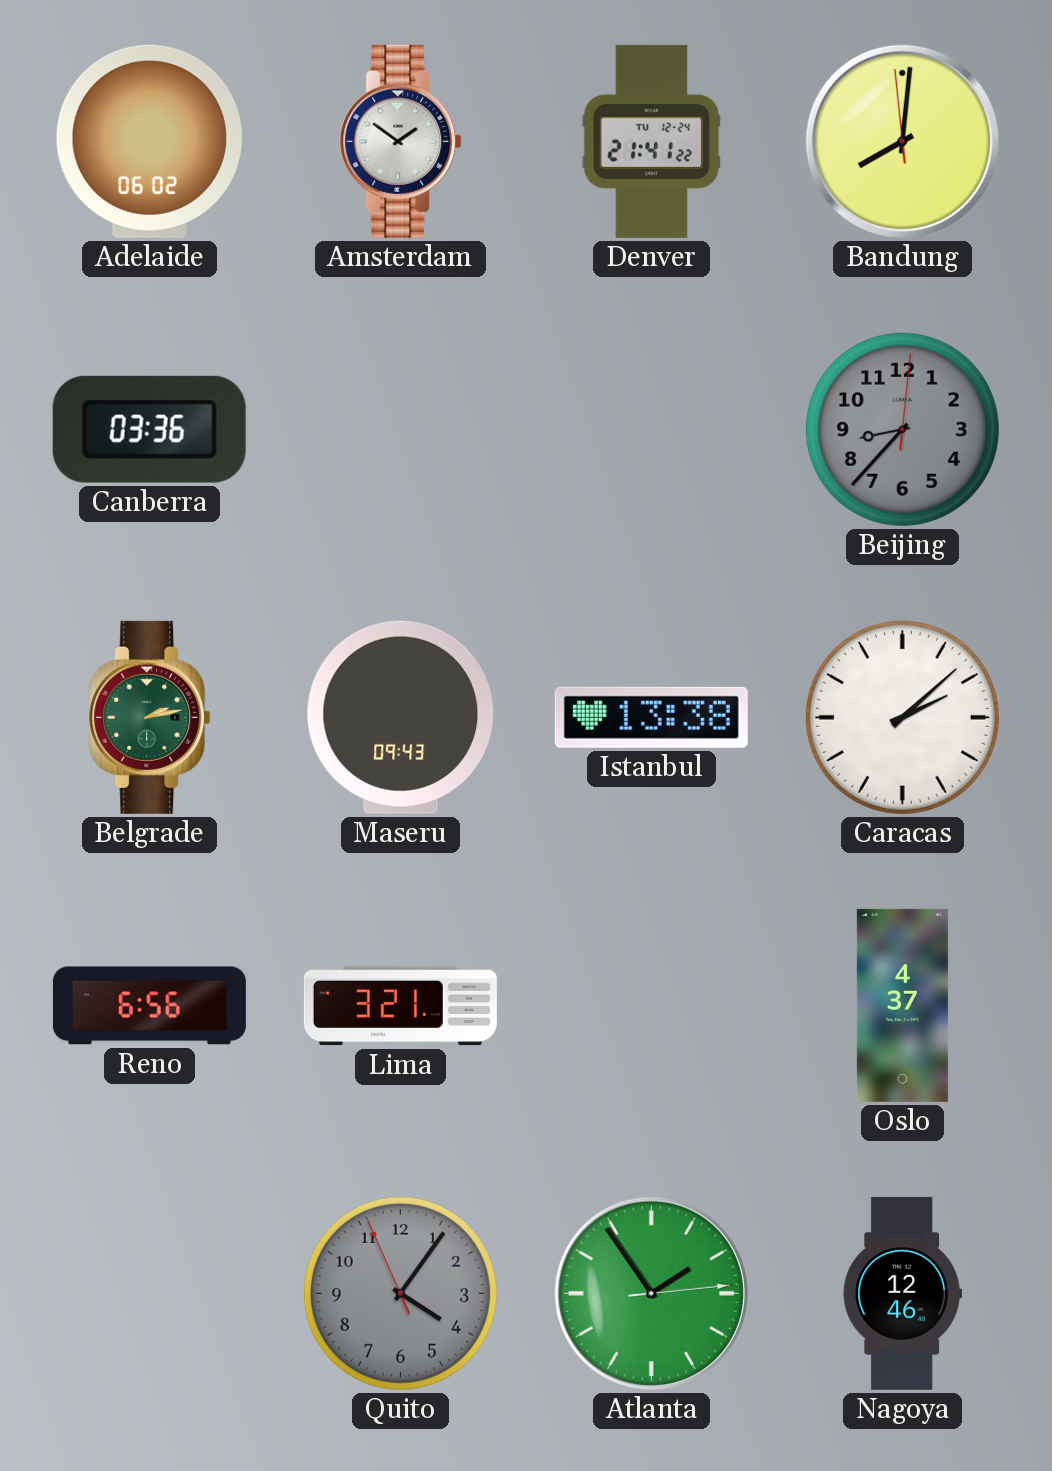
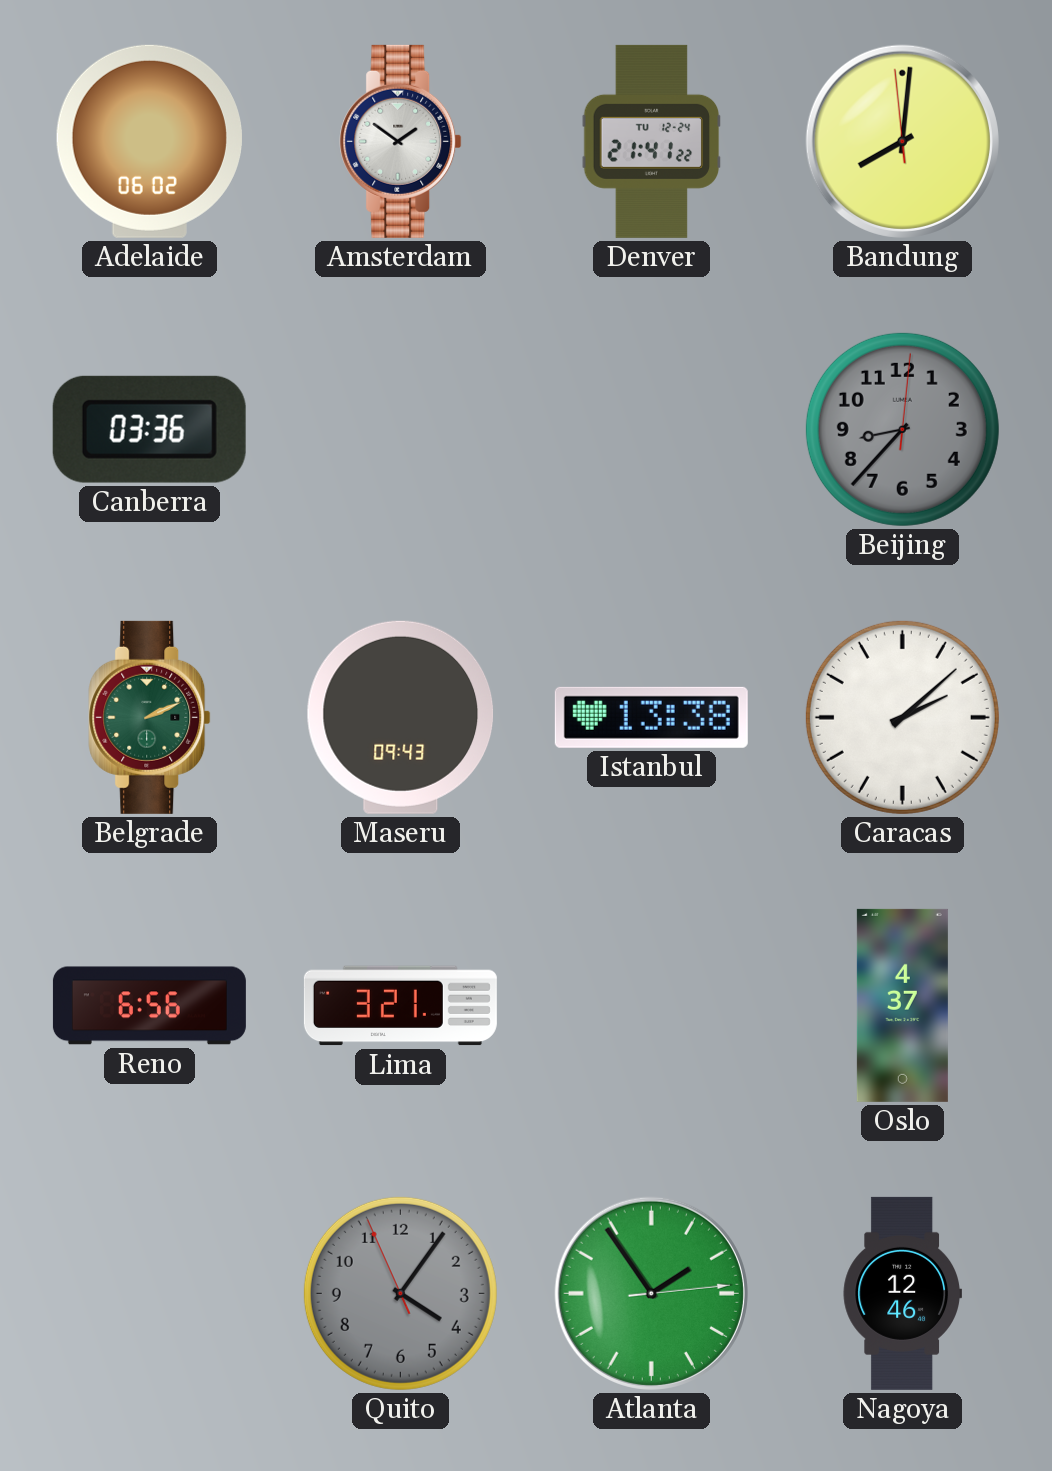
Belgrade: 2:13 -> 2:11
